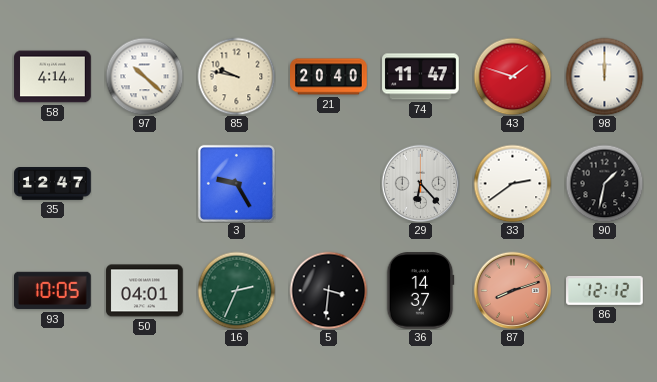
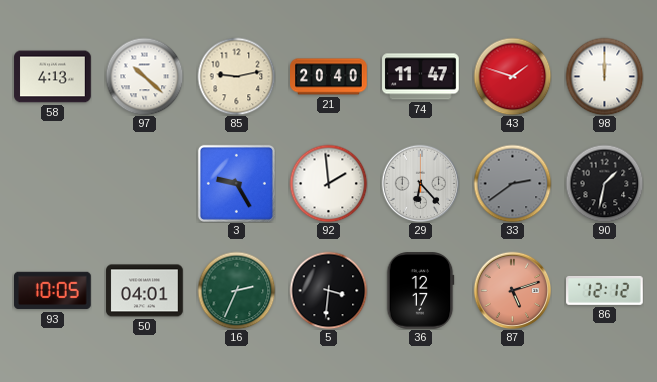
58: 4:14 -> 4:13
85: 9:47 -> 9:13
35: 12:47 -> none
92: none -> 1:59
33 dial: white -> grey
36: 14:37 -> 12:17
87: 8:12 -> 5:12
